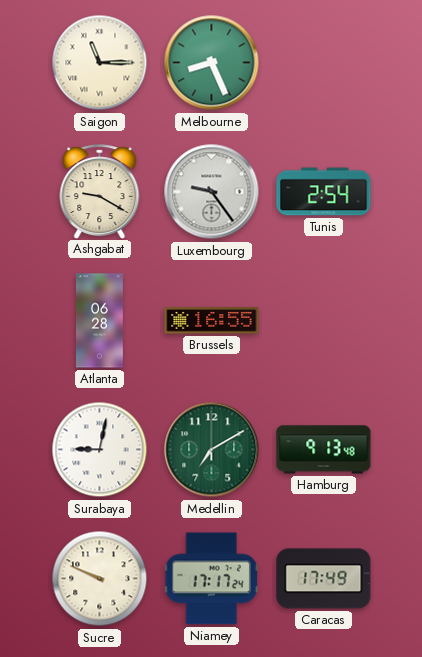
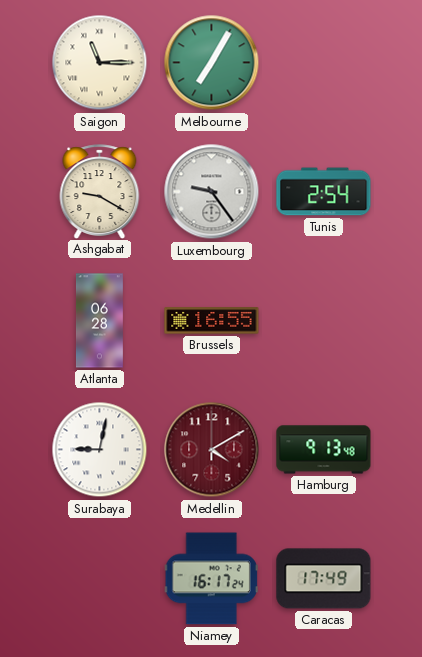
Melbourne: 8:26 -> 7:05
Medellin: 7:10 -> 4:10
Medellin dial: green -> burgundy
Sucre: 9:49 -> none
Niamey: 17:17 -> 16:17
